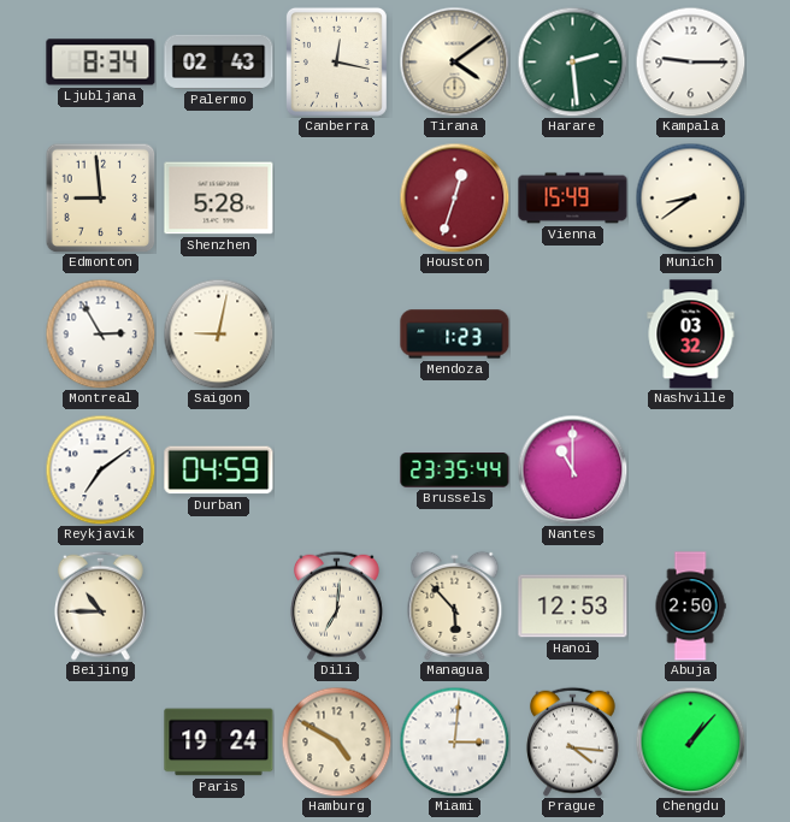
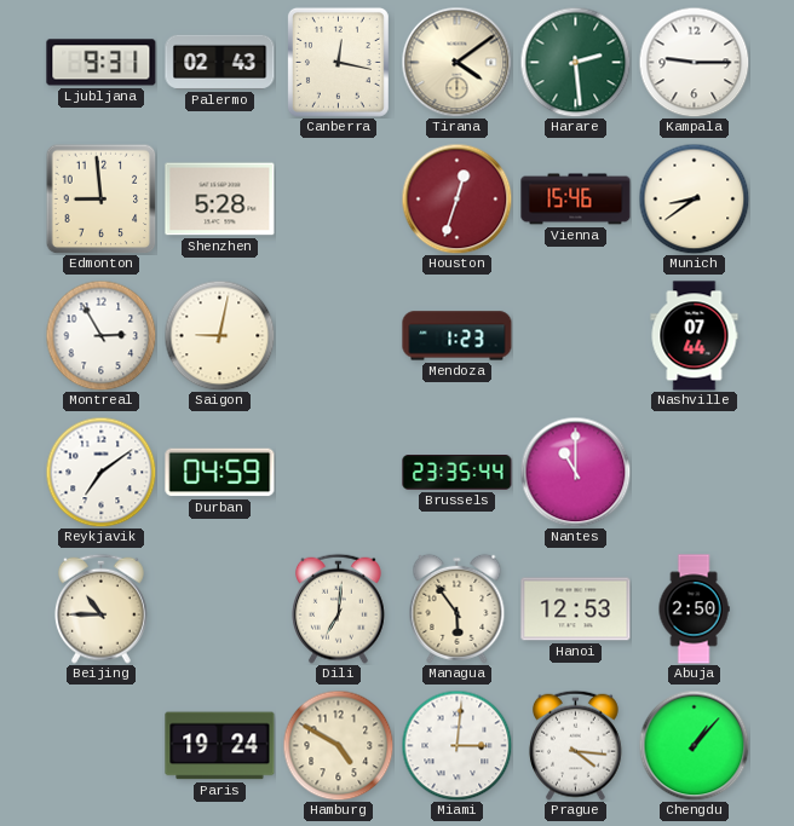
Ljubljana: 8:34 -> 9:31
Vienna: 15:49 -> 15:46
Nashville: 03:32 -> 07:44
Managua: 5:53 -> 5:54
